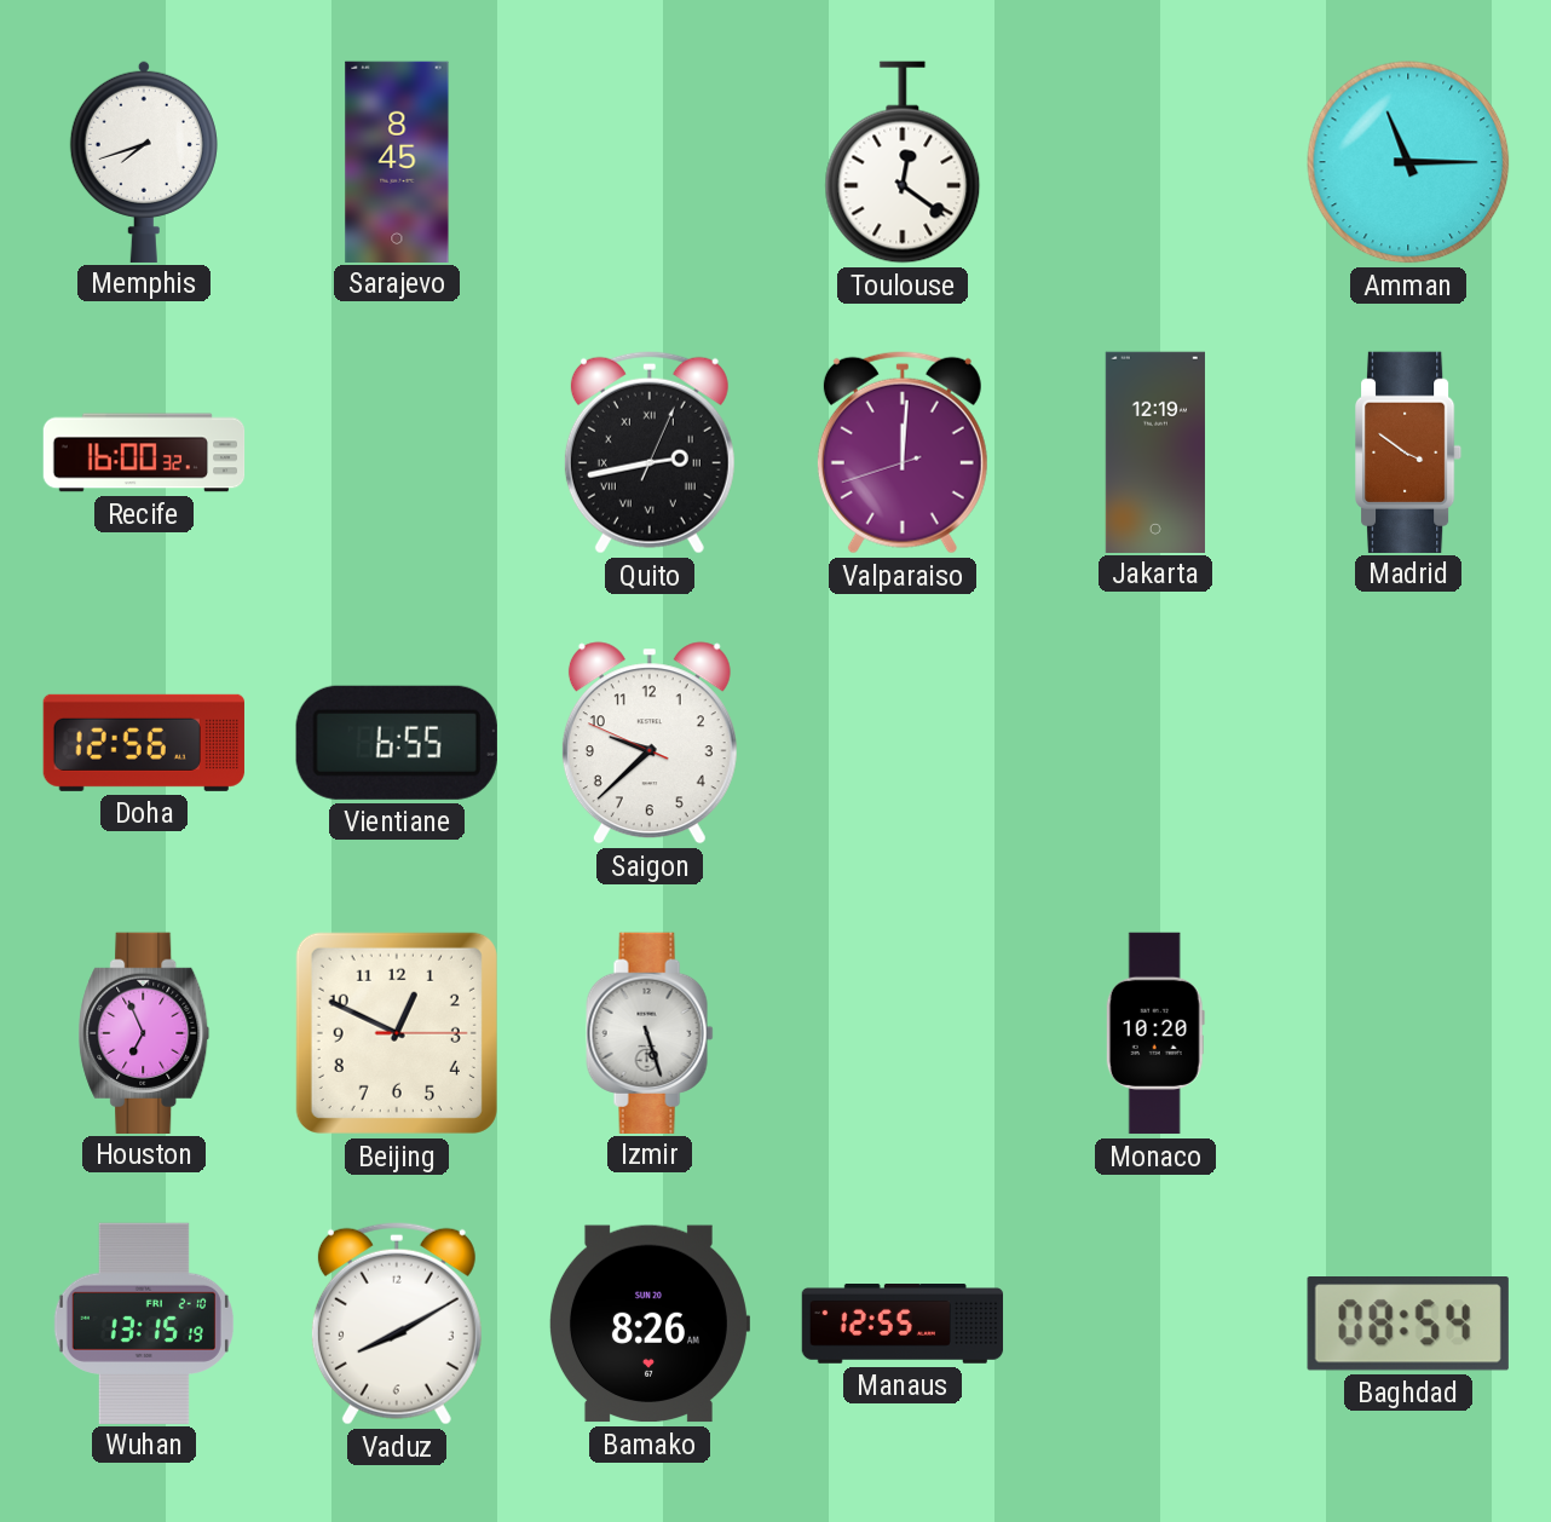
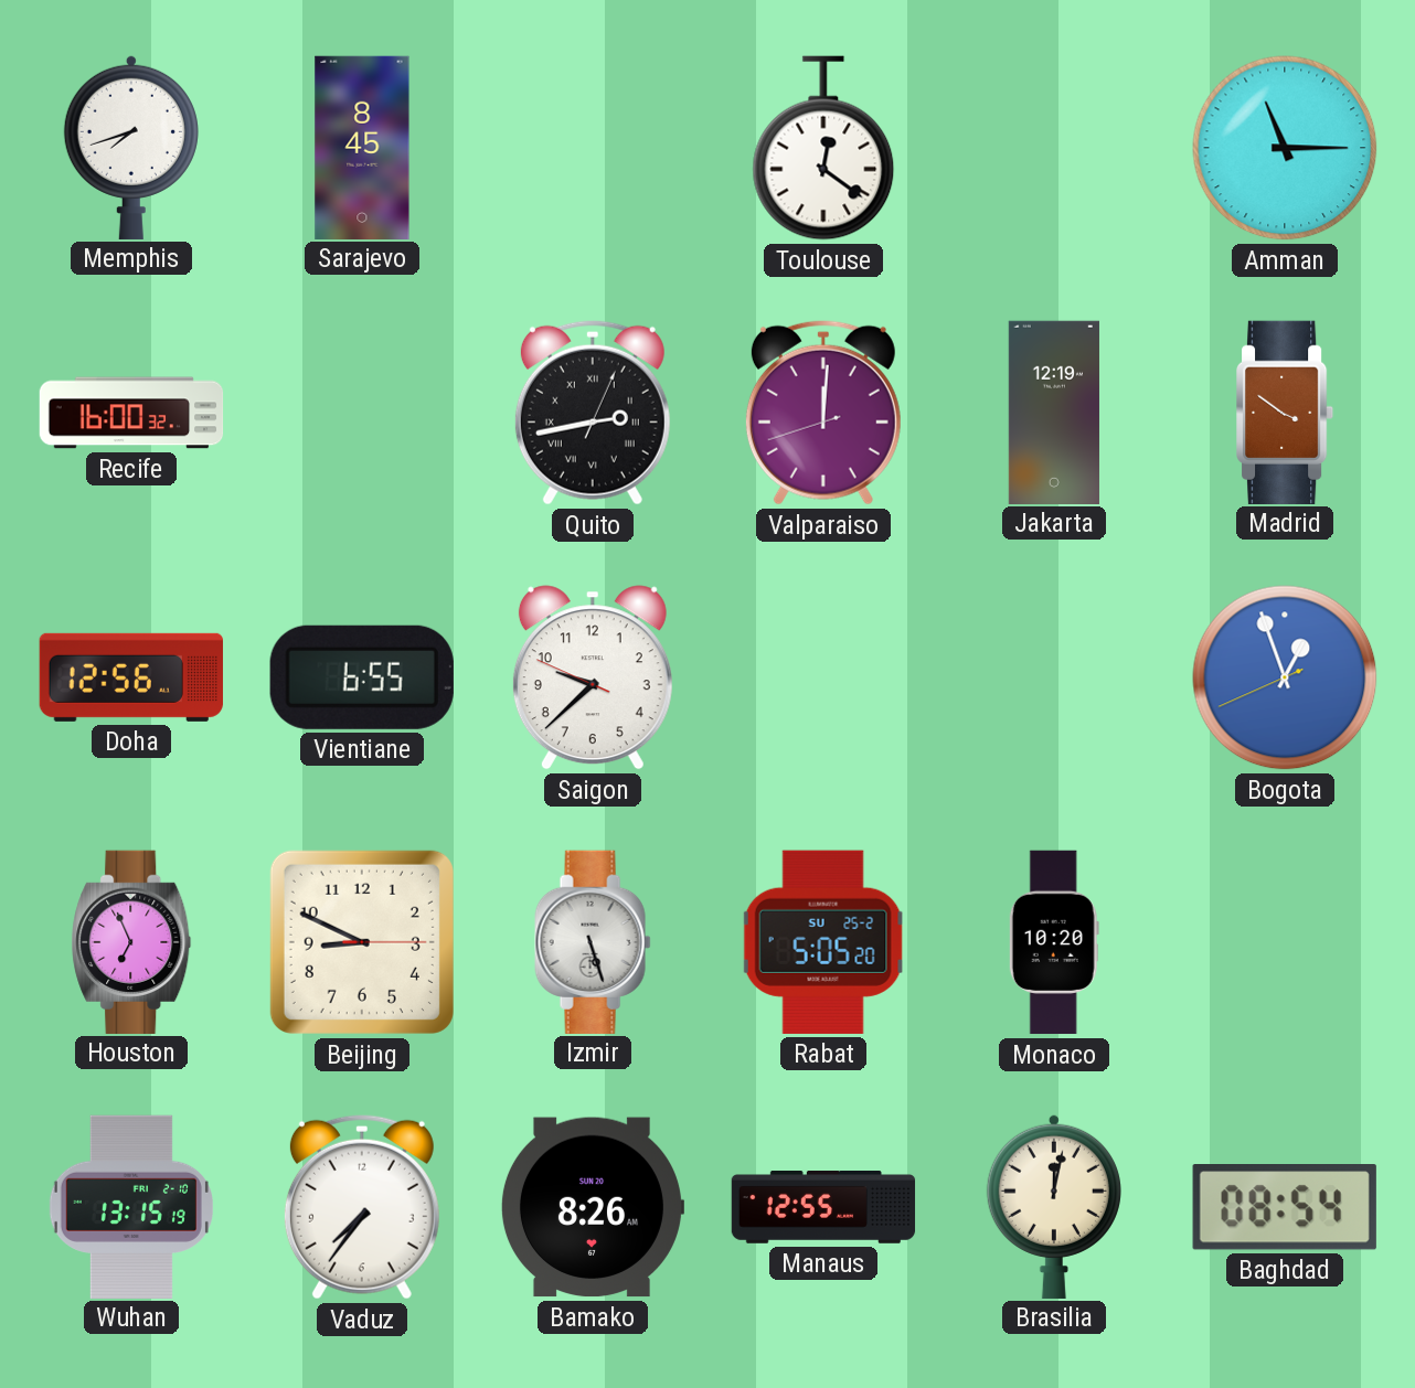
Bogota: none -> 12:56
Beijing: 12:49 -> 8:49
Rabat: none -> 5:05
Vaduz: 8:10 -> 7:36
Brasilia: none -> 12:02
